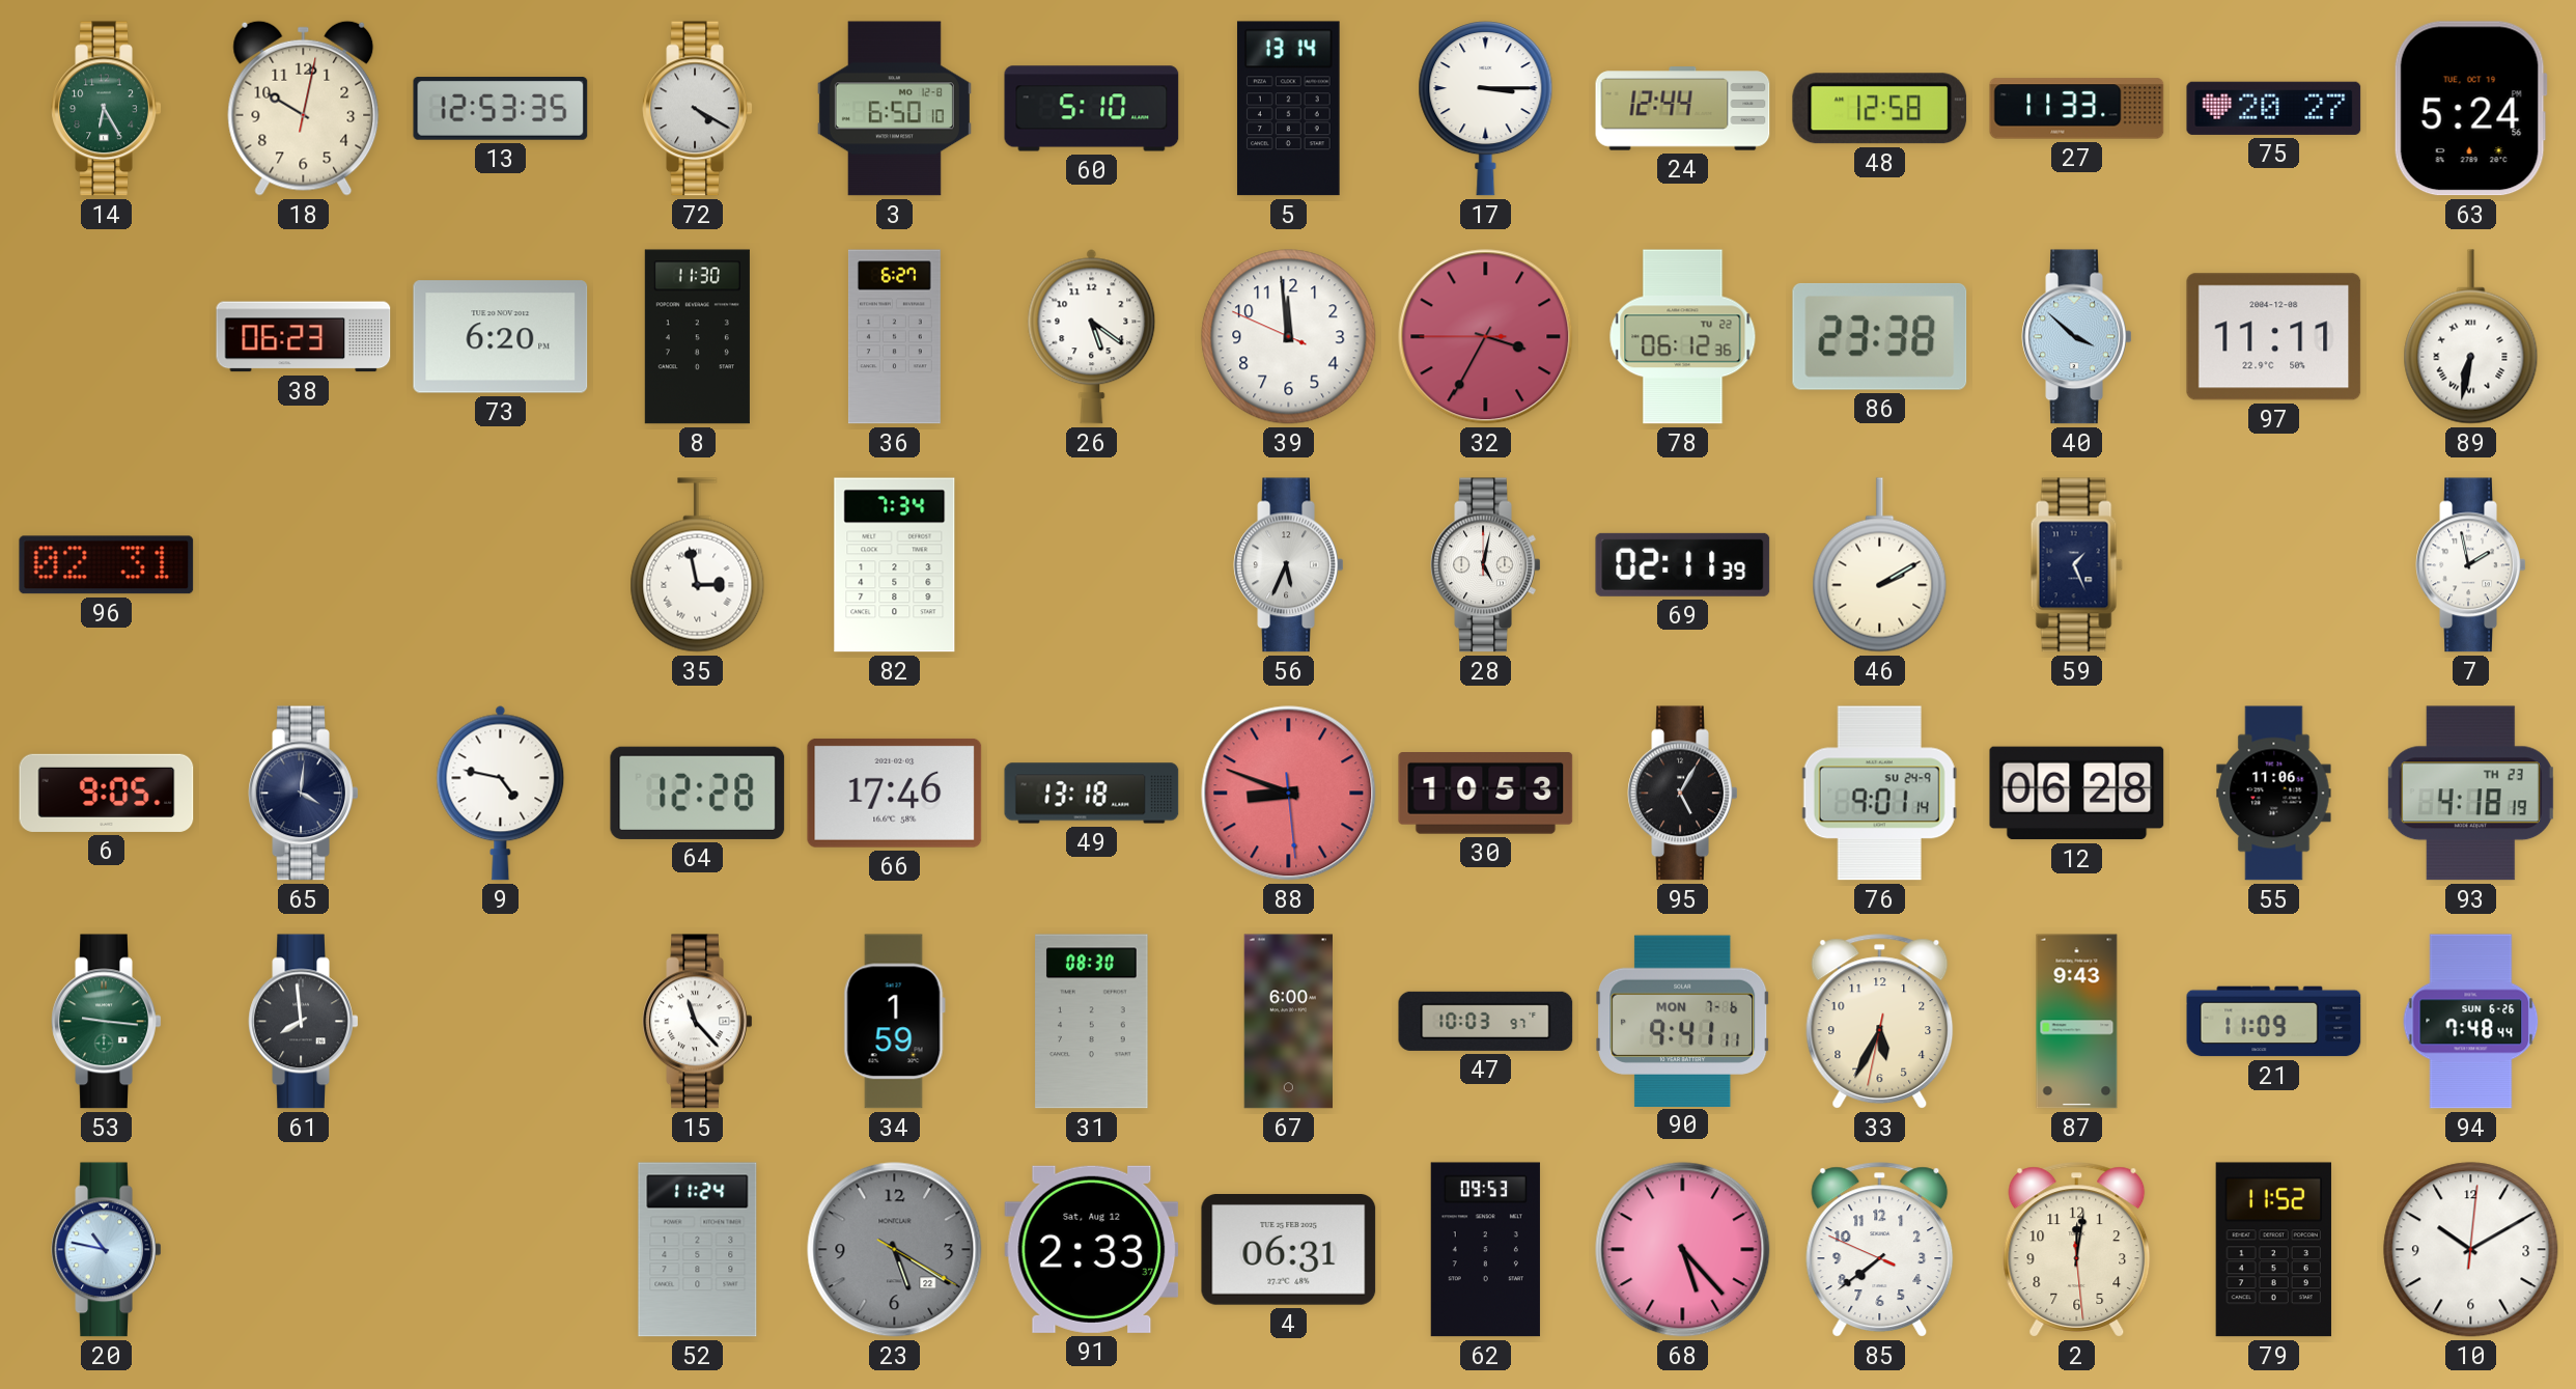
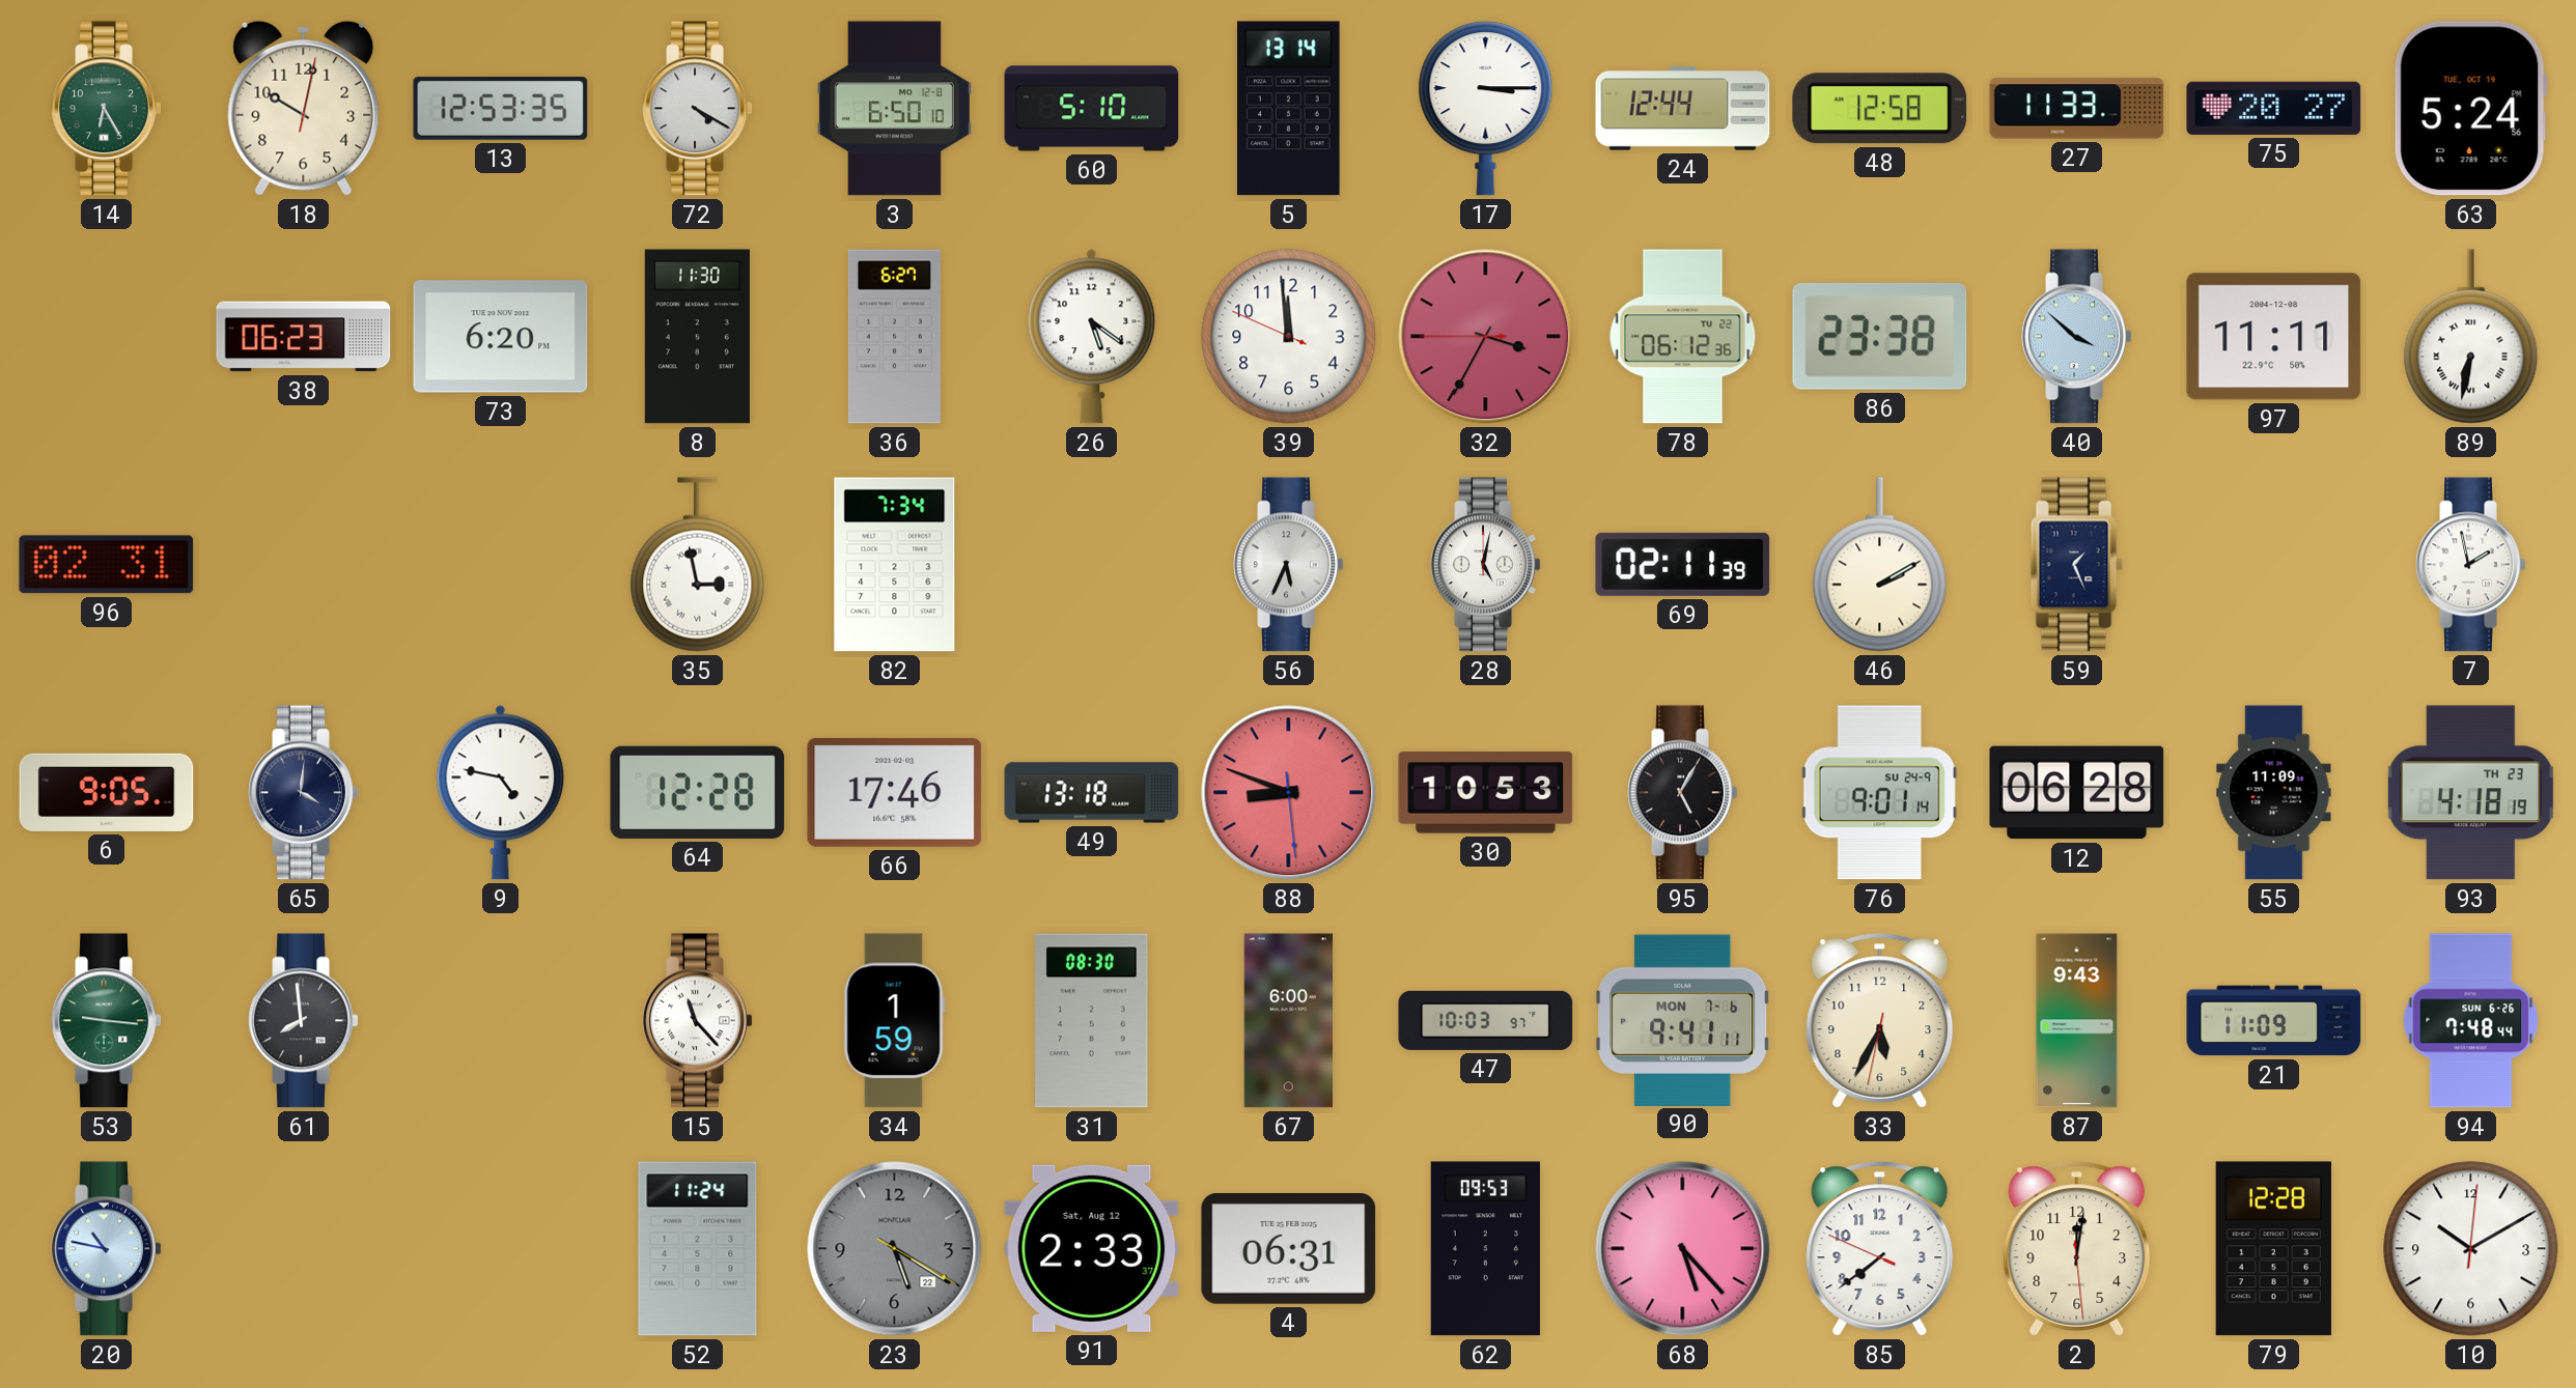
55: 11:06 -> 11:09
79: 11:52 -> 12:28
